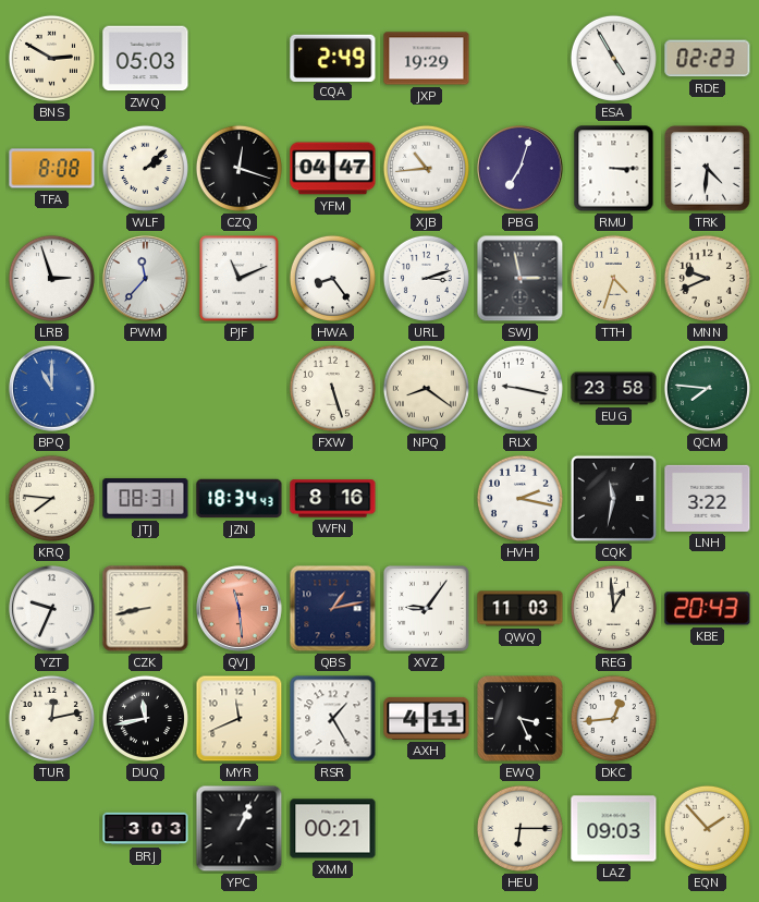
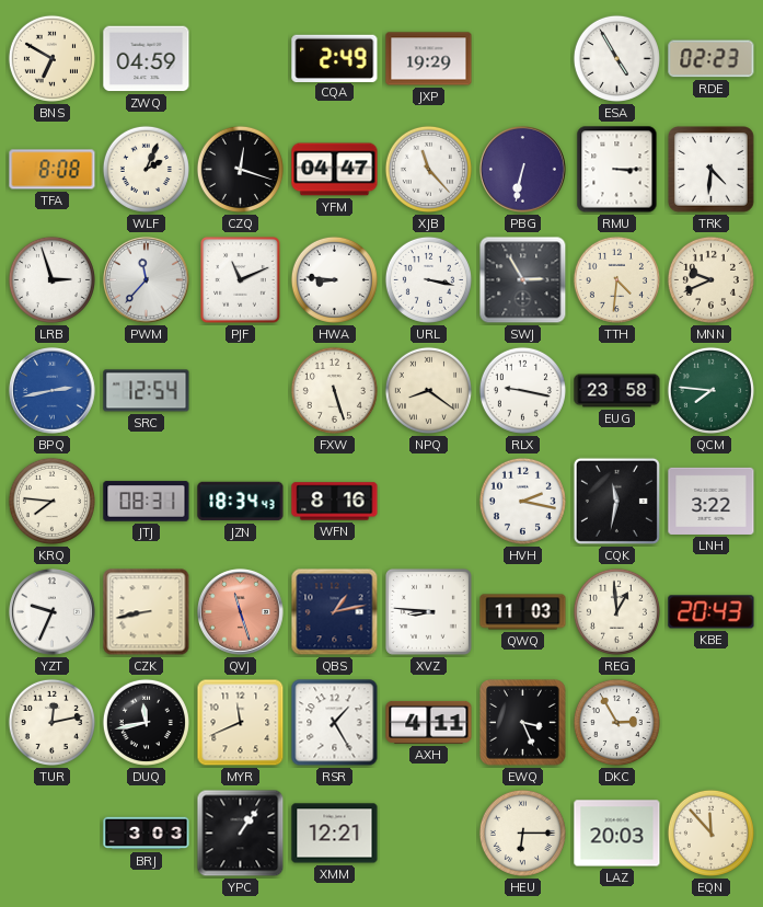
BNS: 2:50 -> 6:50
ZWQ: 05:03 -> 04:59
WLF: 2:08 -> 2:04
XJB: 10:44 -> 11:23
PBG: 7:03 -> 6:32
HWA: 8:24 -> 8:46
URL: 3:12 -> 3:17
SWJ: 2:58 -> 2:55
TTH: 4:33 -> 4:31
BPQ: 11:00 -> 2:43
SRC: none -> 12:54
QVJ: 11:29 -> 11:27
XVZ: 9:06 -> 8:46
DKC: 12:44 -> 2:55
YPC: 1:04 -> 1:06
XMM: 00:21 -> 12:21
LAZ: 09:03 -> 20:03
EQN: 1:53 -> 11:53
